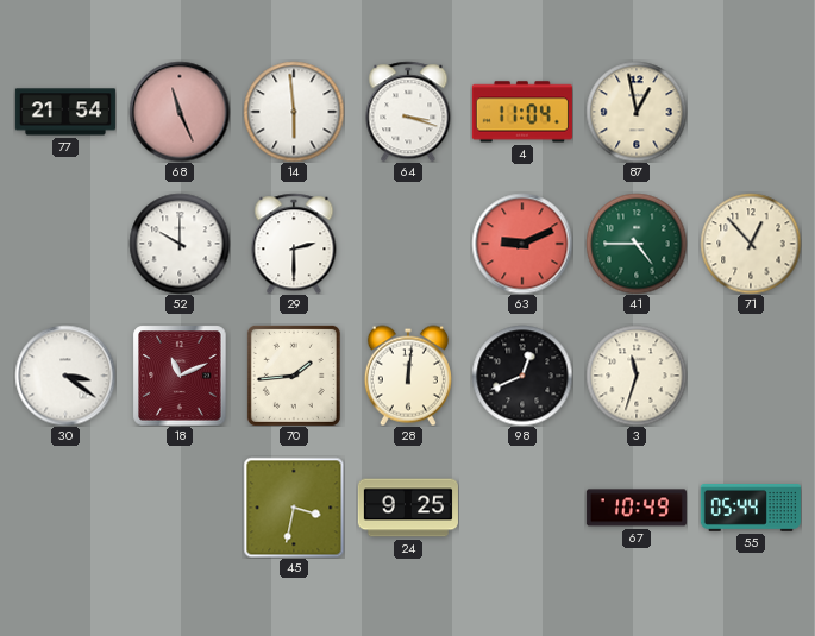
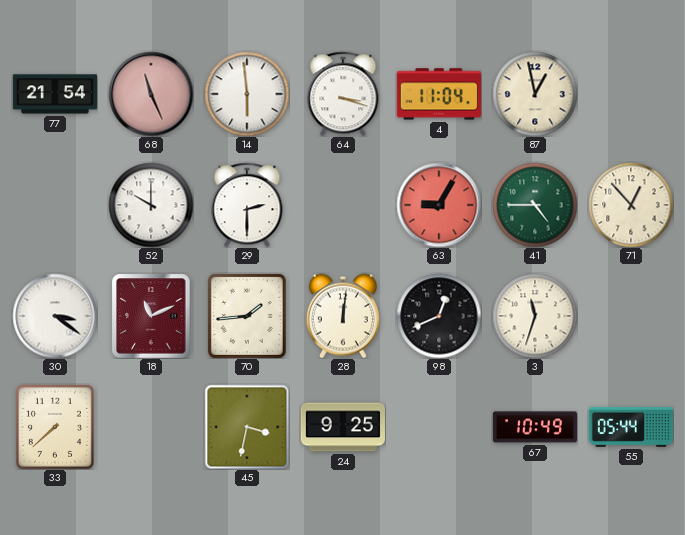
63: 9:11 -> 9:05
33: none -> 7:38
